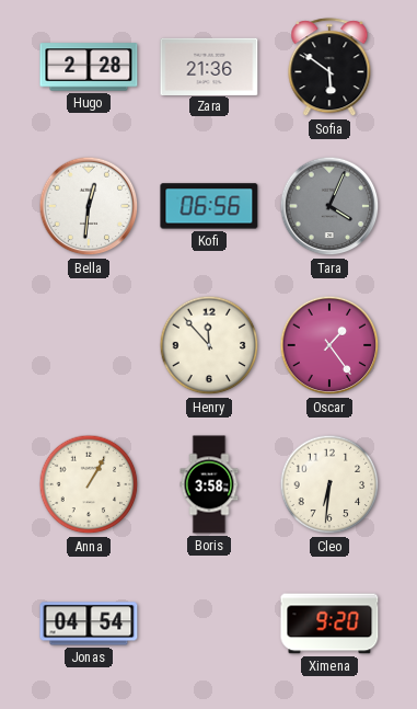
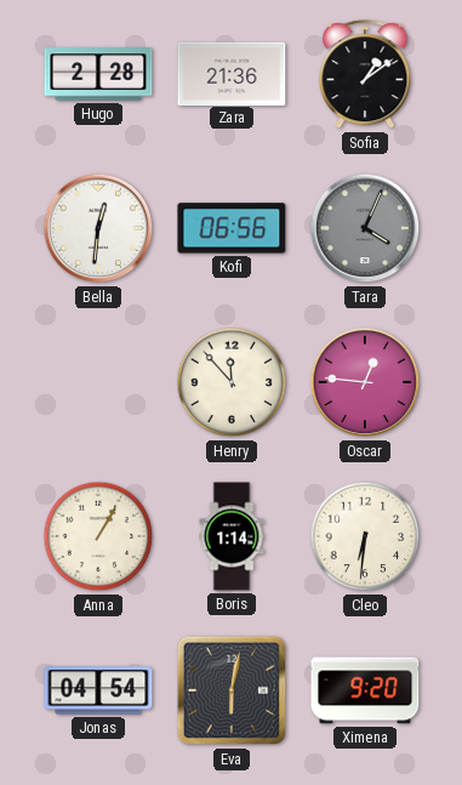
Sofia: 5:51 -> 1:09
Oscar: 1:24 -> 12:46
Boris: 3:58 -> 1:14
Eva: none -> 6:02
